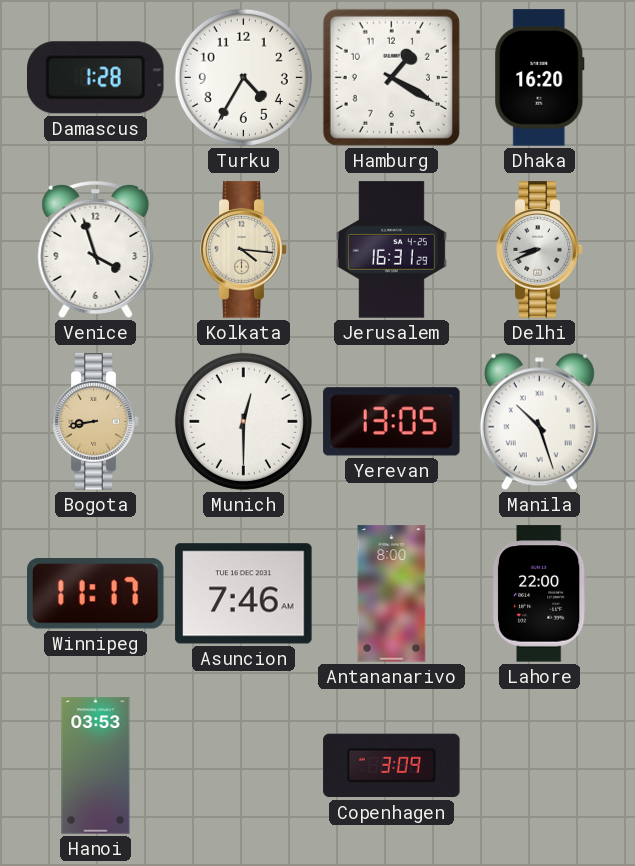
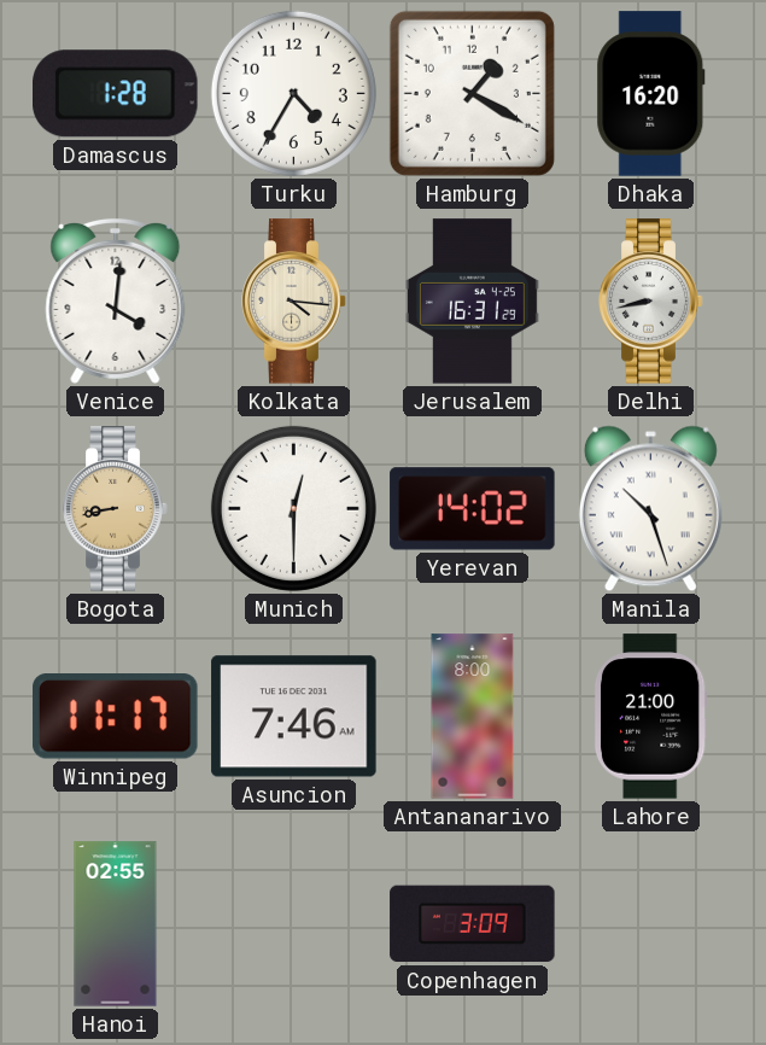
Venice: 3:57 -> 4:01
Delhi: 8:41 -> 8:43
Yerevan: 13:05 -> 14:02
Lahore: 22:00 -> 21:00
Hanoi: 03:53 -> 02:55
